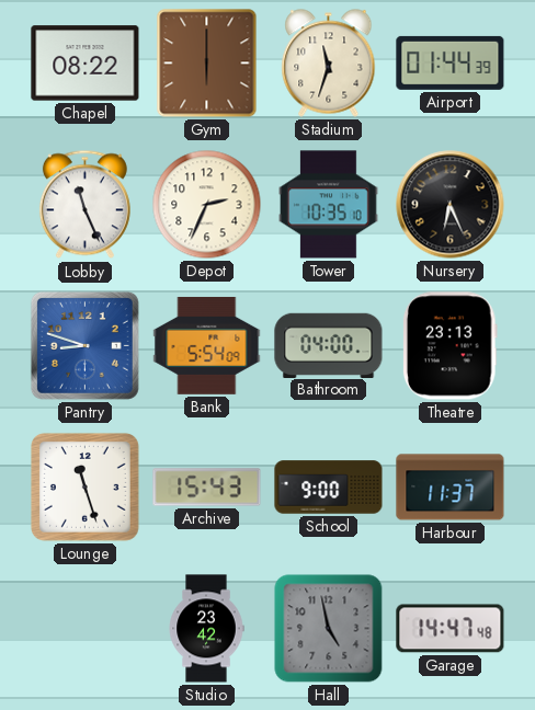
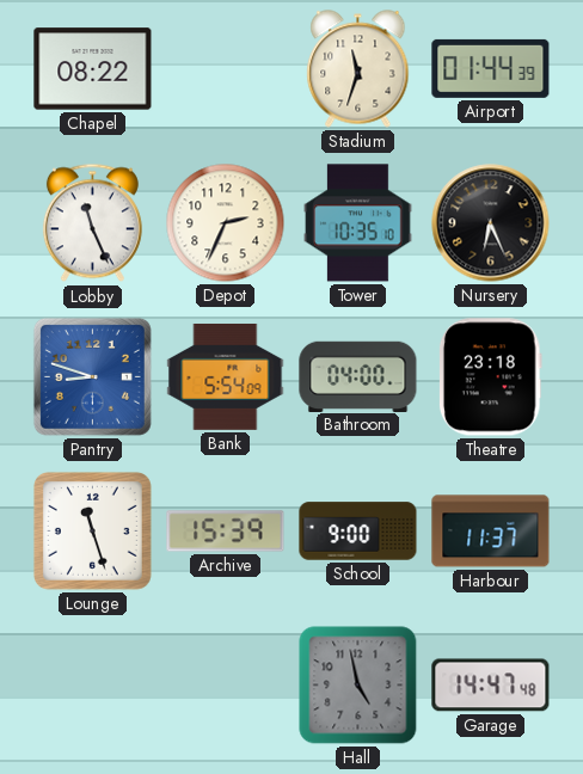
Gym: 6:00 -> none
Theatre: 23:13 -> 23:18
Archive: 15:43 -> 15:39
Studio: 23:42 -> none
